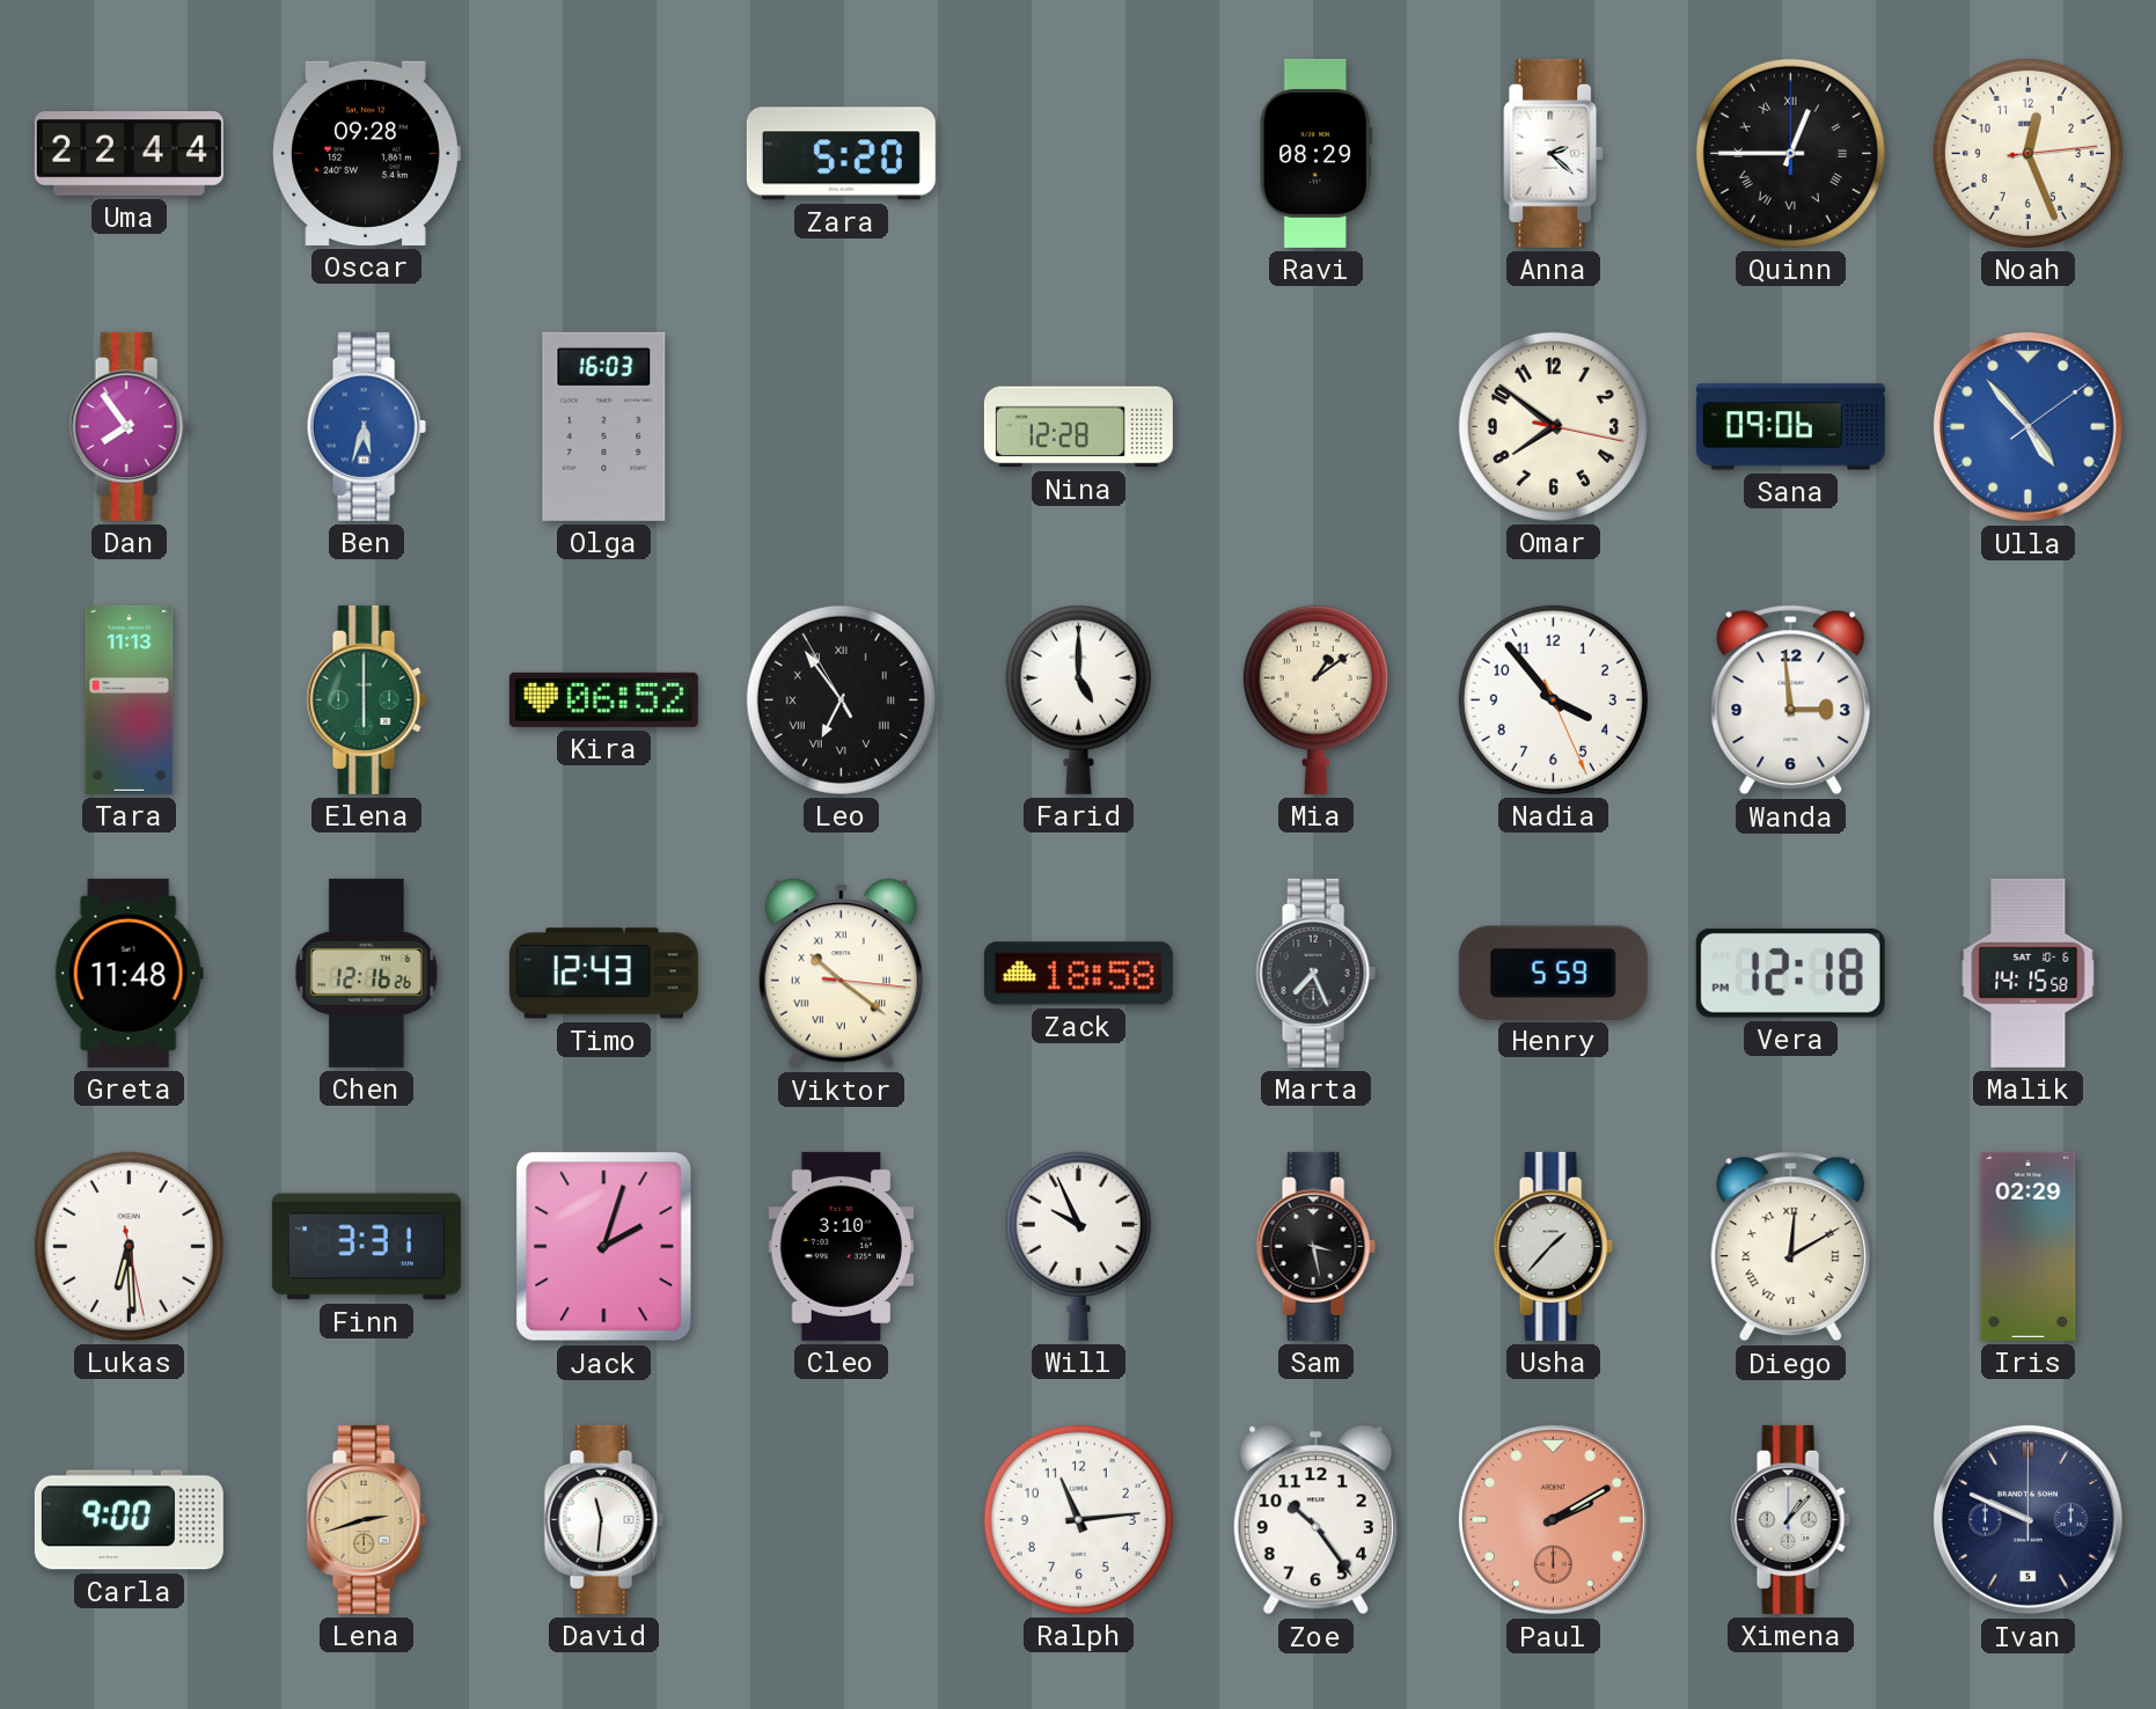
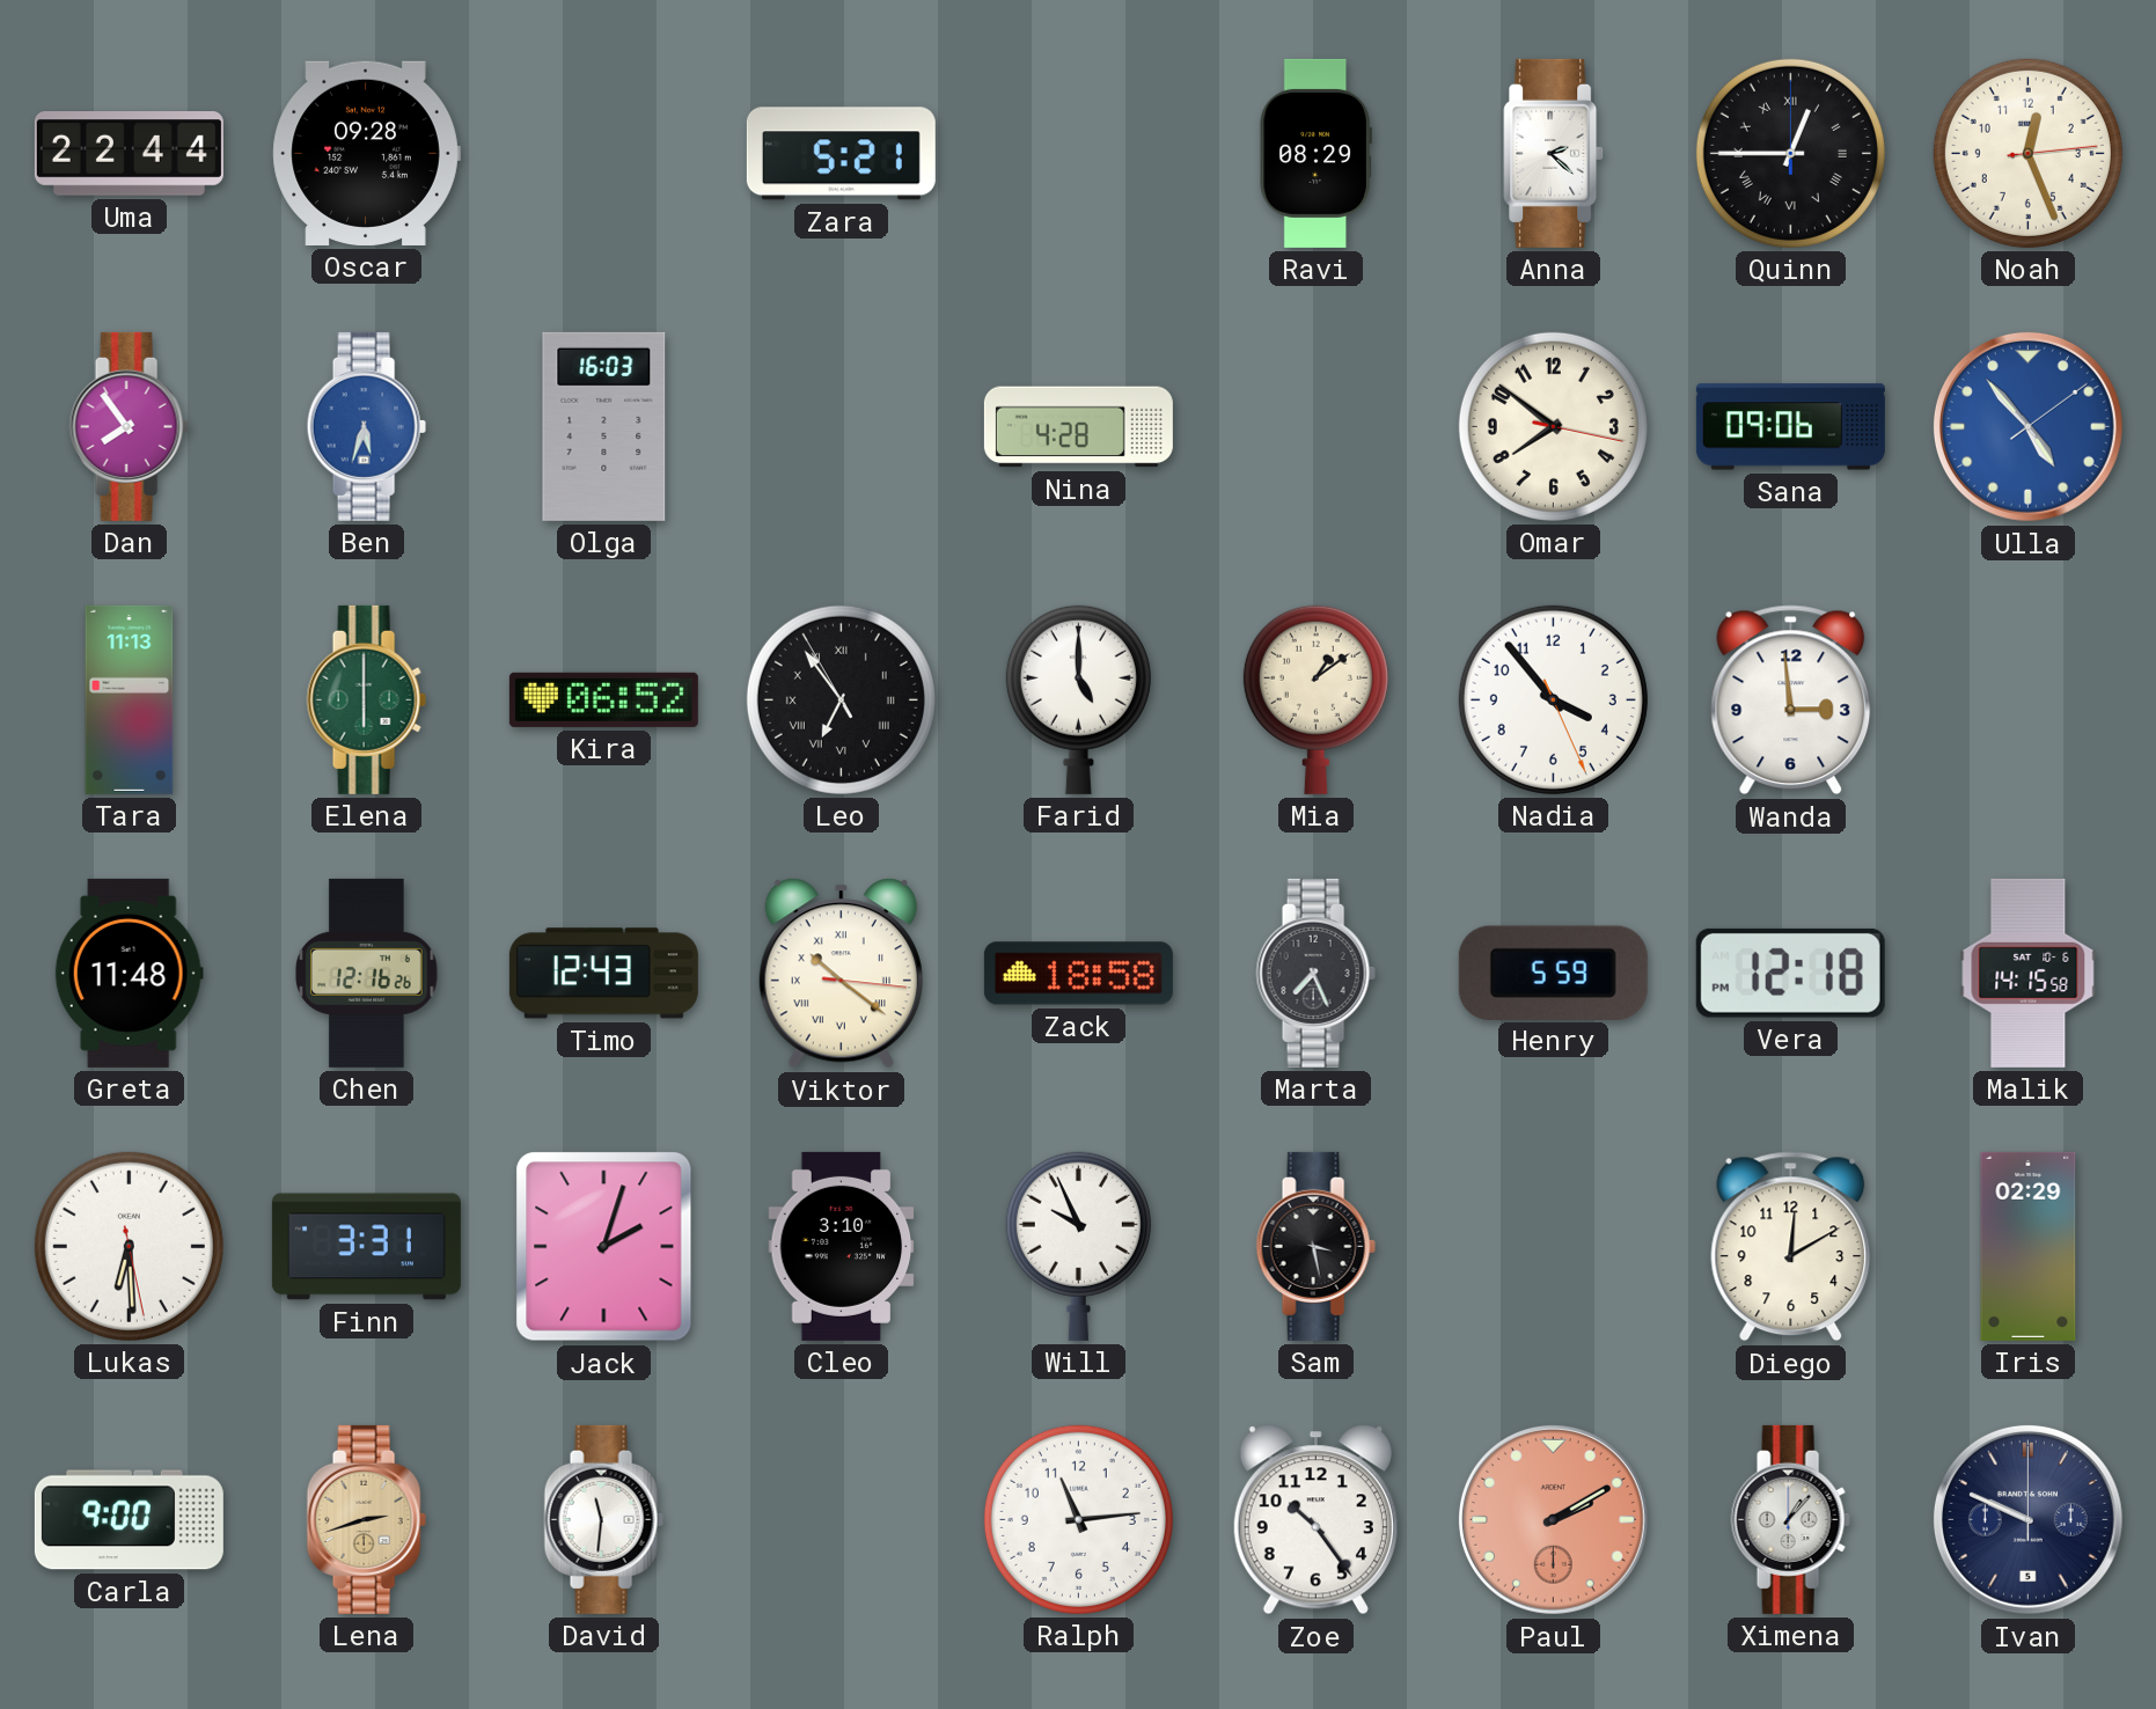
Zara: 5:20 -> 5:21
Nina: 12:28 -> 4:28
Usha: 1:37 -> none
Diego numerals: Roman -> Arabic
